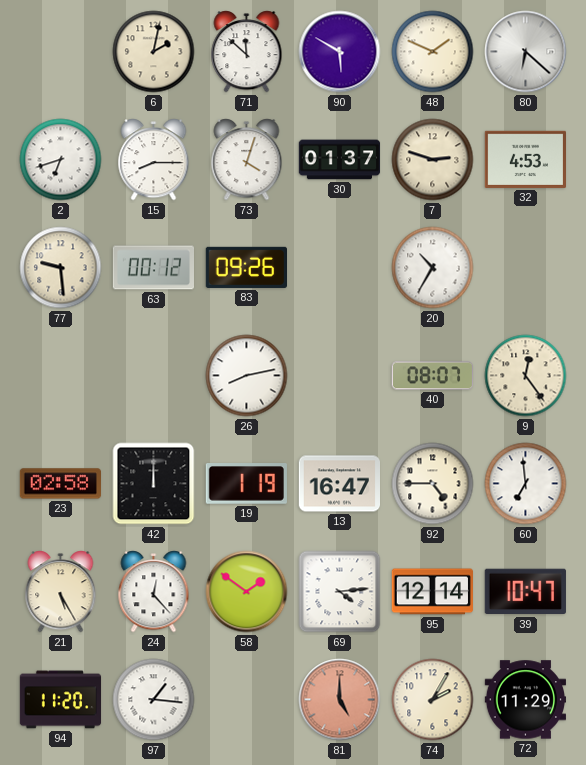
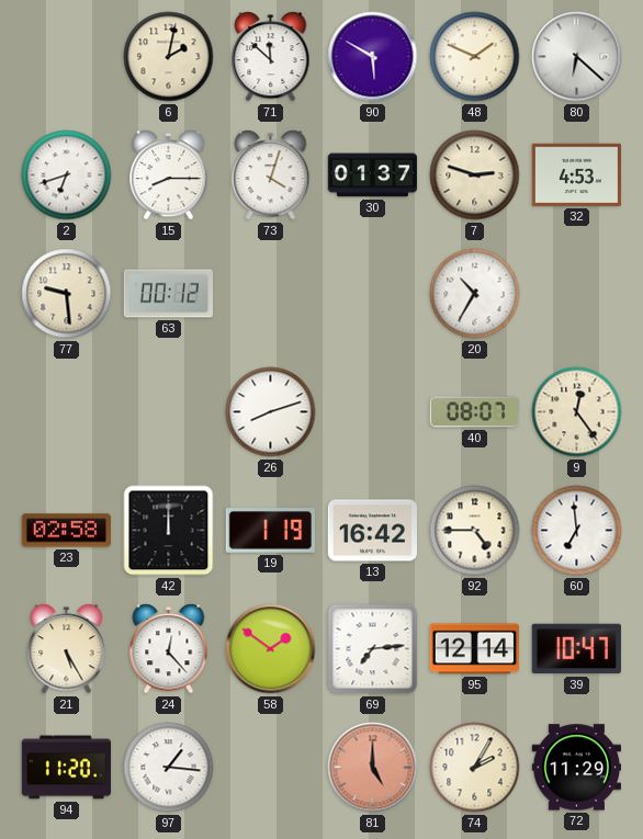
83: 09:26 -> none
26: 8:13 -> 8:12
13: 16:47 -> 16:42
69: 4:14 -> 7:14
